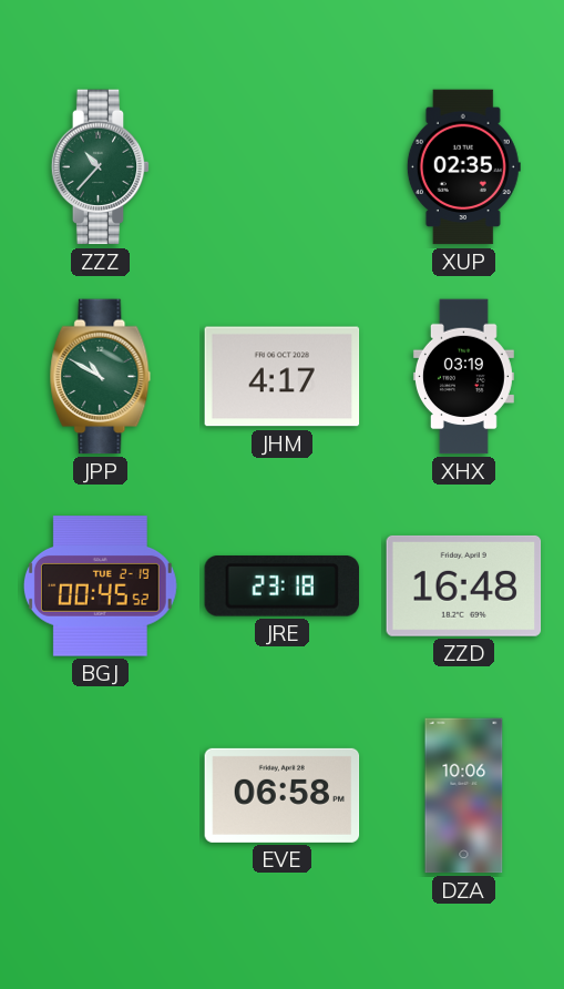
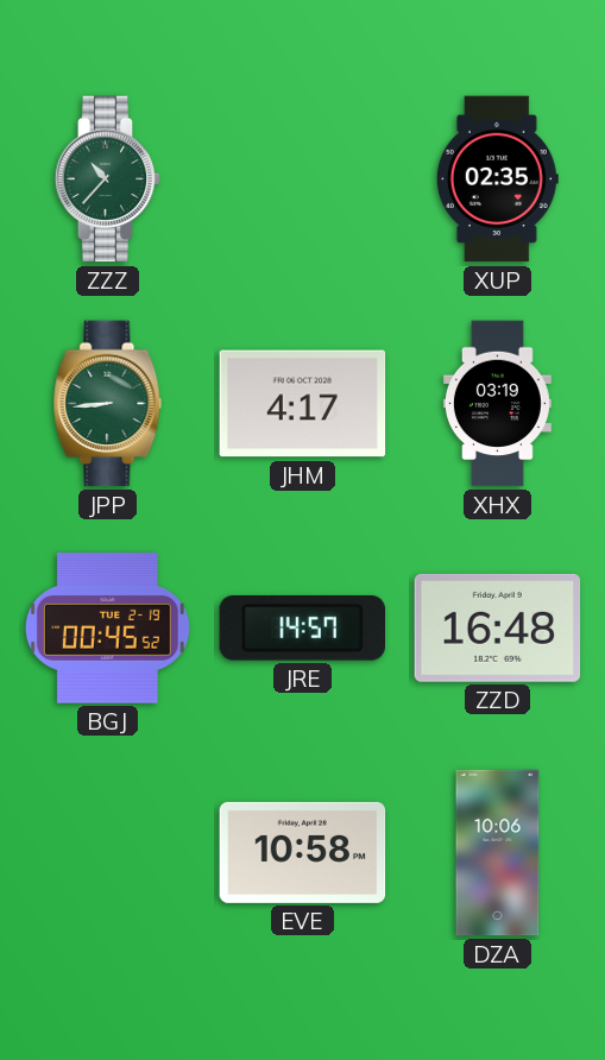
JPP: 10:50 -> 8:44
JRE: 23:18 -> 14:57
EVE: 06:58 -> 10:58
